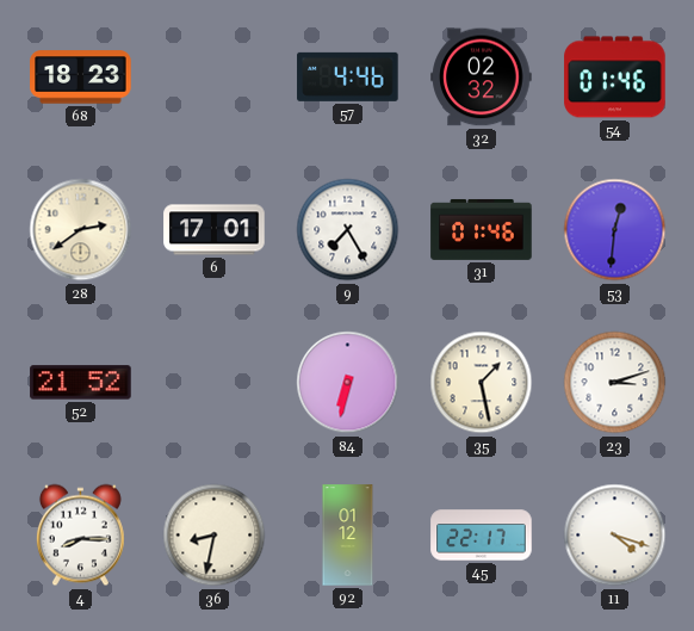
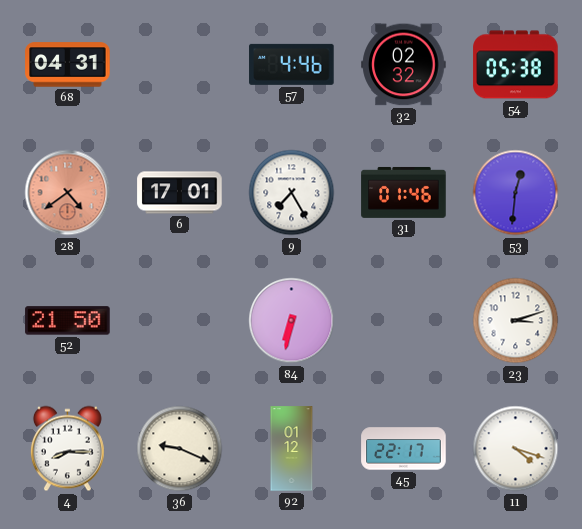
68: 18:23 -> 04:31
54: 01:46 -> 05:38
28: 2:39 -> 4:39
28 dial: cream -> salmon
52: 21:52 -> 21:50
35: 1:28 -> none
36: 8:32 -> 9:19
